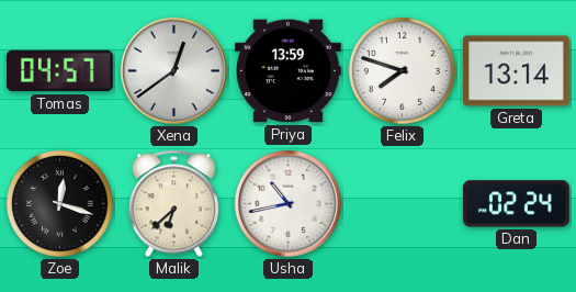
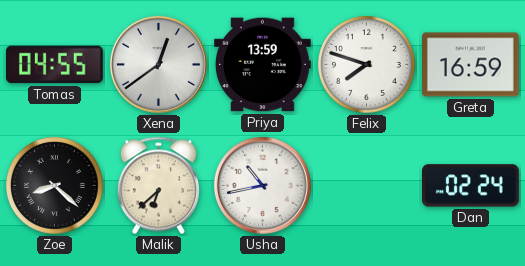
Tomas: 04:57 -> 04:55
Greta: 13:14 -> 16:59
Zoe: 12:18 -> 8:22
